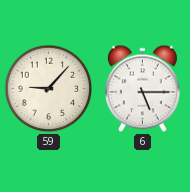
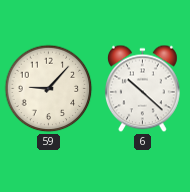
6: 5:15 -> 10:22
